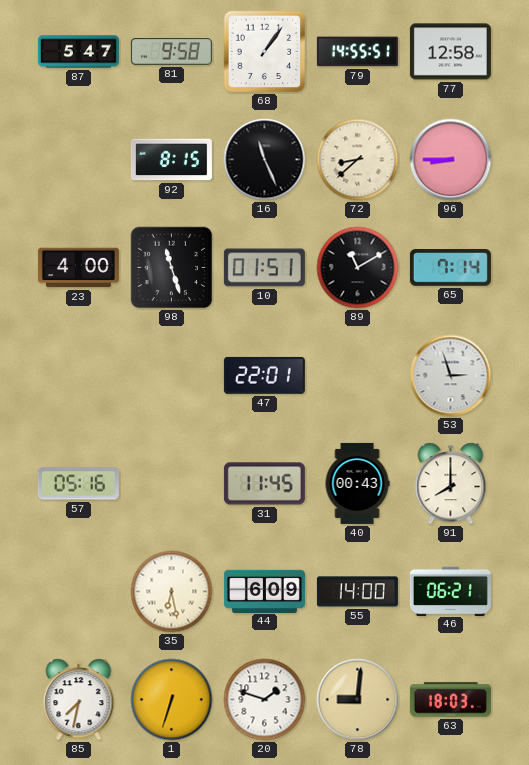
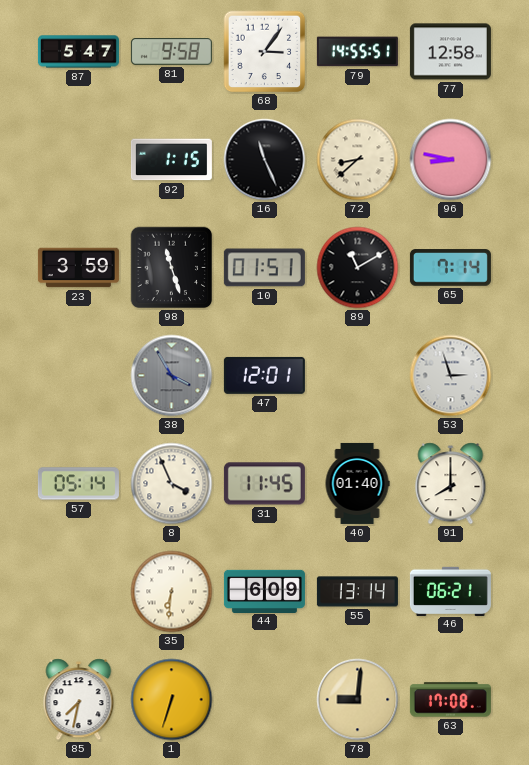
68: 1:06 -> 3:06
92: 8:15 -> 1:15
96: 8:45 -> 8:47
23: 4:00 -> 3:59
38: none -> 3:55
47: 22:01 -> 12:01
57: 05:16 -> 05:14
8: none -> 3:56
40: 00:43 -> 01:40
35: 6:28 -> 6:31
55: 14:00 -> 13:14
20: 1:48 -> none
63: 18:03 -> 17:08
